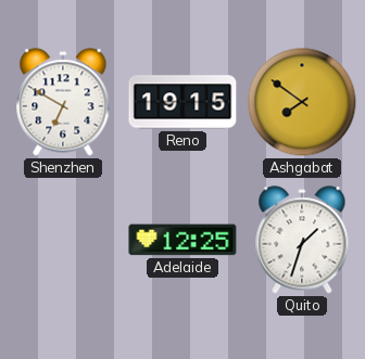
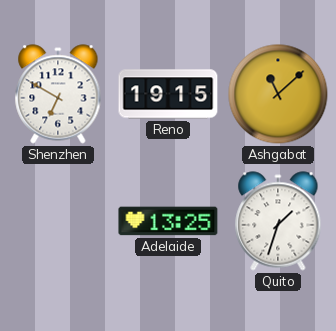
Ashgabat: 7:51 -> 11:08
Adelaide: 12:25 -> 13:25
